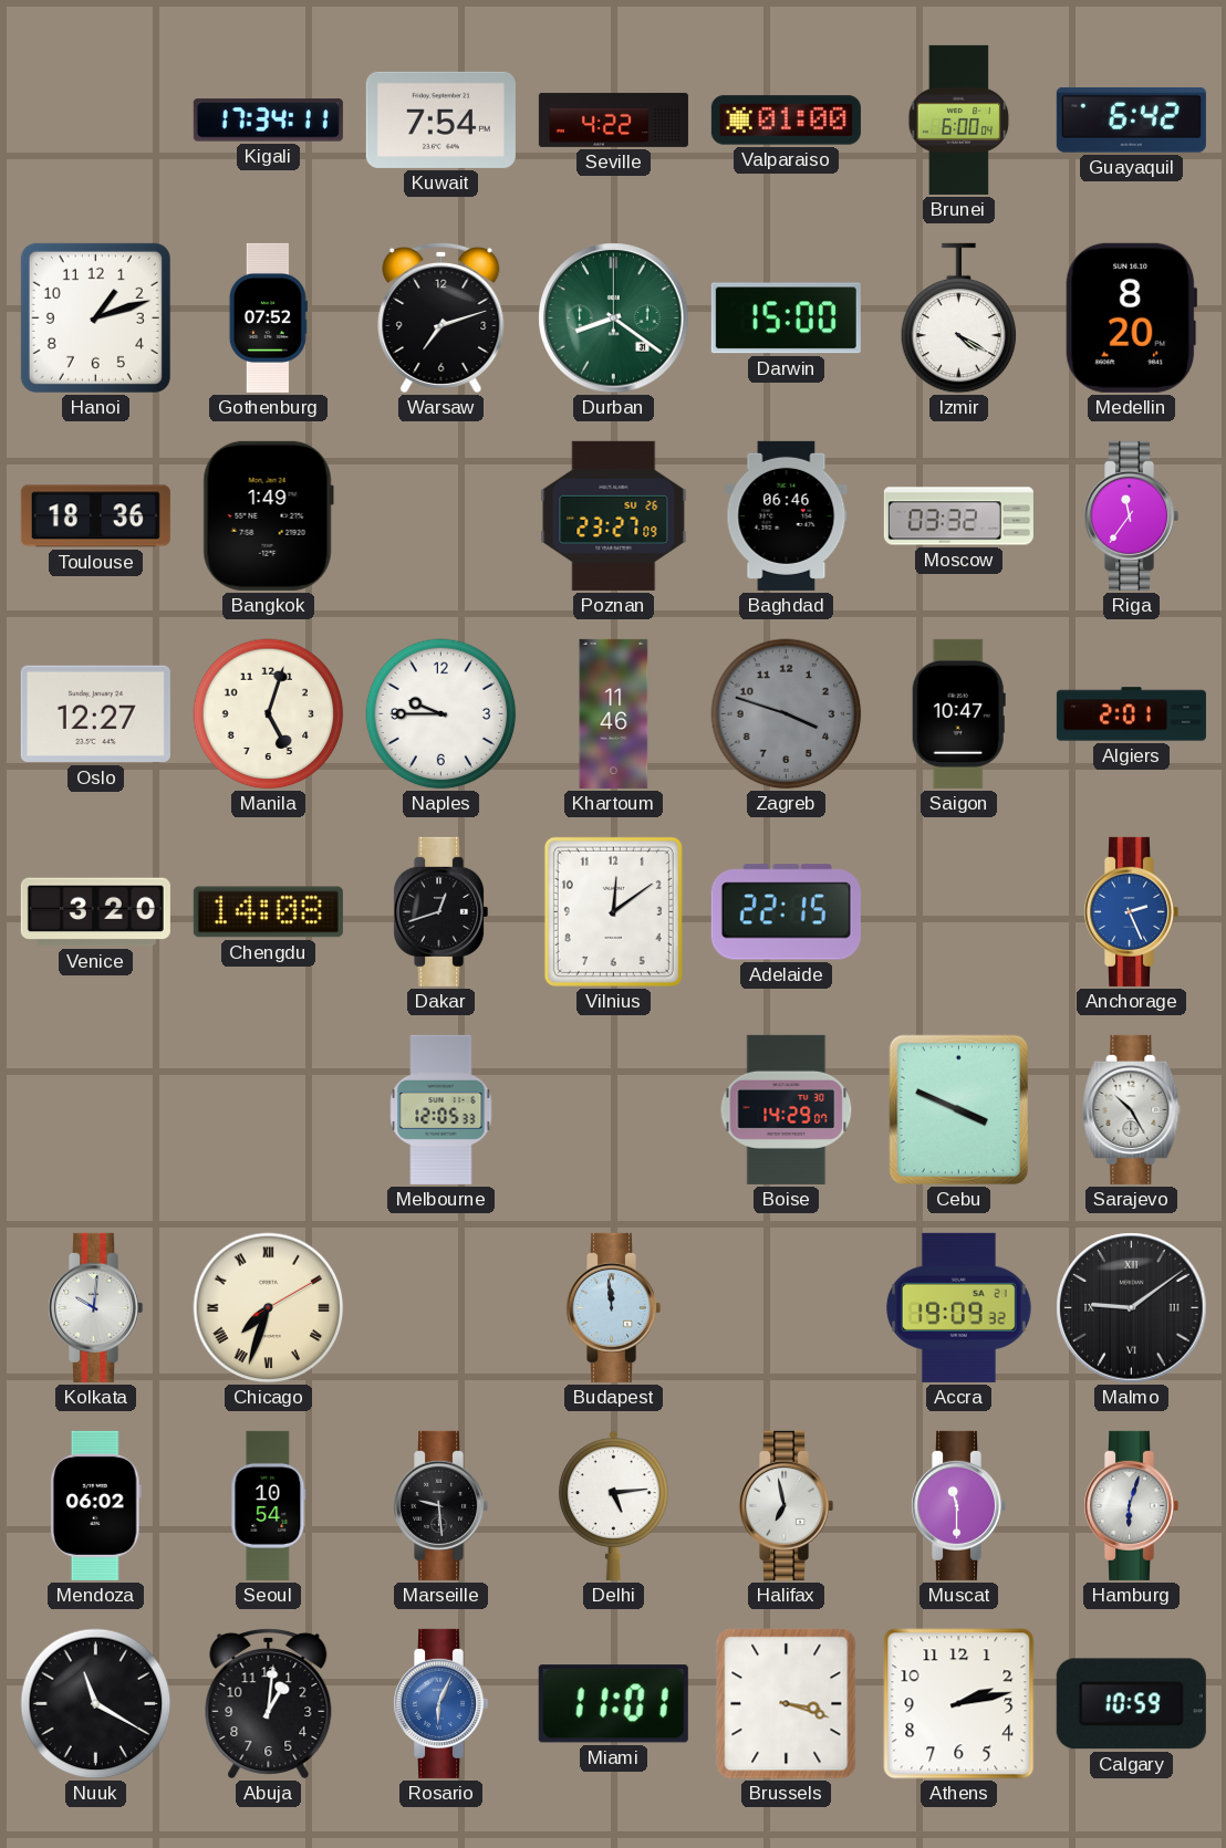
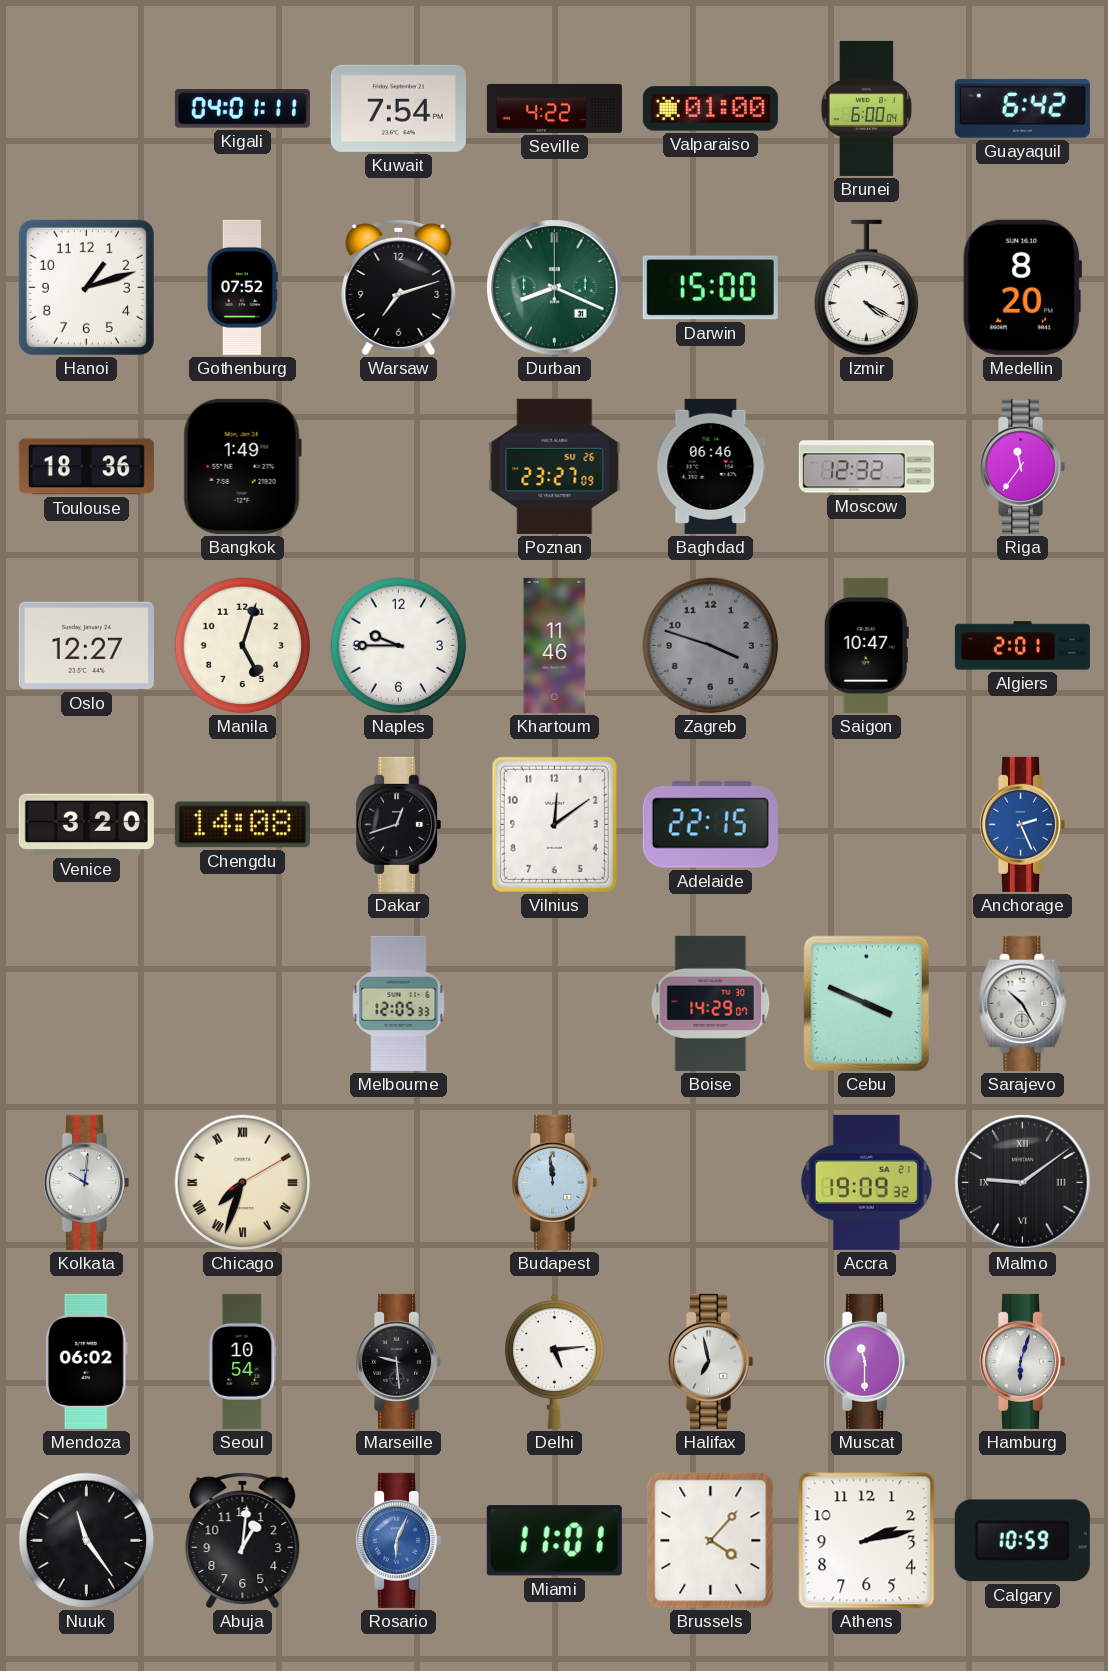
Kigali: 17:34 -> 04:01
Durban: 8:21 -> 8:19
Moscow: 03:32 -> 12:32
Nuuk: 11:20 -> 11:24
Brussels: 3:18 -> 4:07
